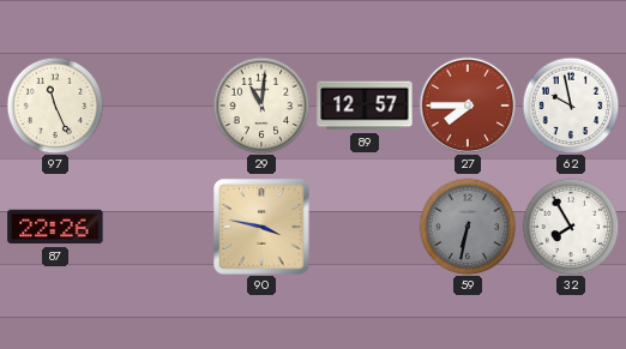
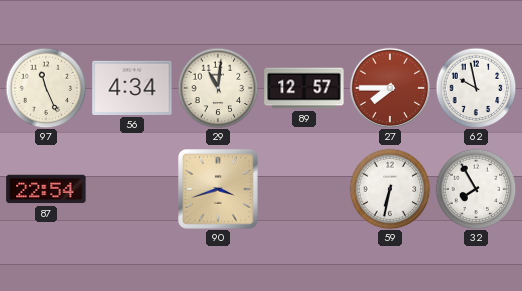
56: none -> 4:34
87: 22:26 -> 22:54
90: 3:47 -> 3:42
59 dial: grey -> white
